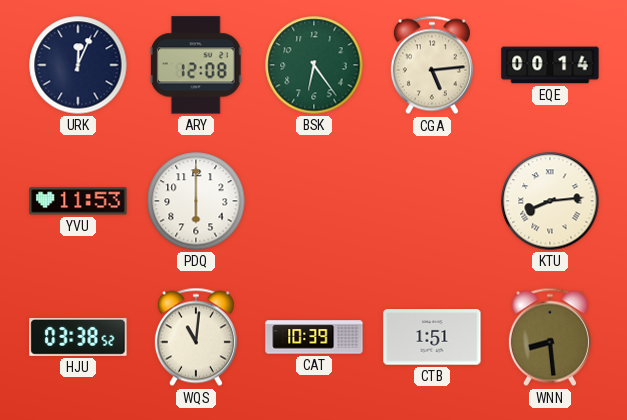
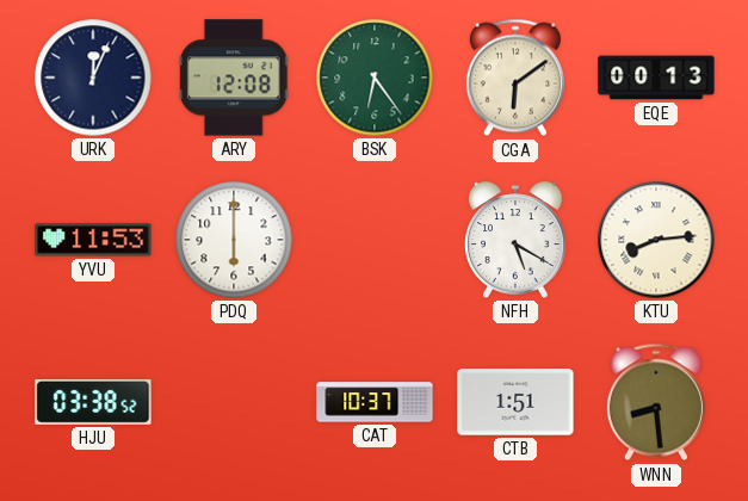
CGA: 5:14 -> 6:09
EQE: 00:14 -> 00:13
NFH: none -> 5:20
WQS: 11:01 -> none
CAT: 10:39 -> 10:37
